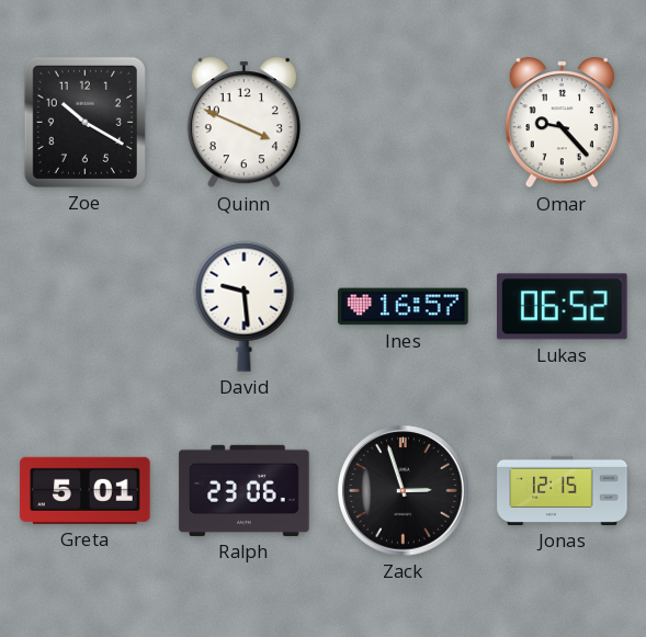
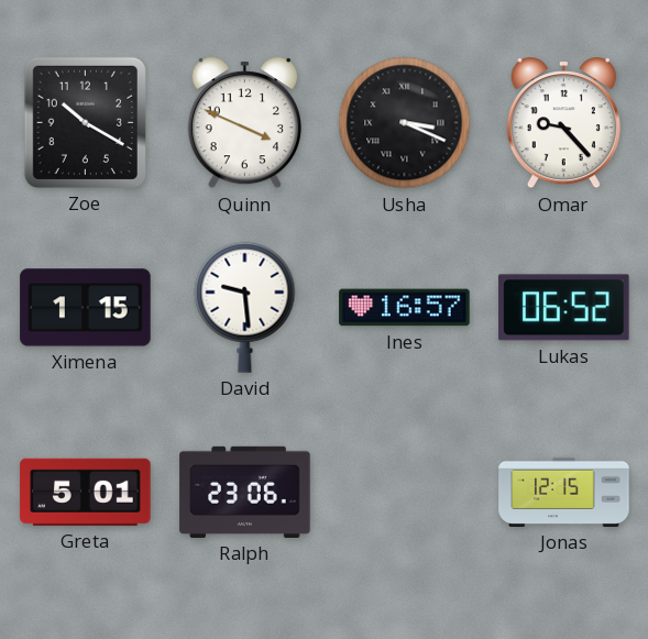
Usha: none -> 3:19
Ximena: none -> 1:15
Zack: 2:57 -> none
